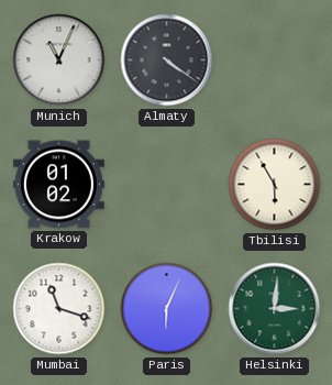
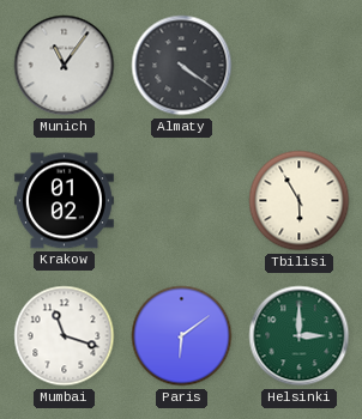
Munich: 11:04 -> 11:06
Paris: 6:04 -> 6:09
Helsinki: 3:01 -> 3:00
